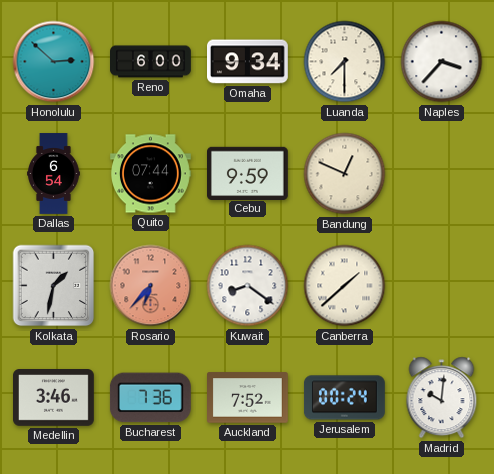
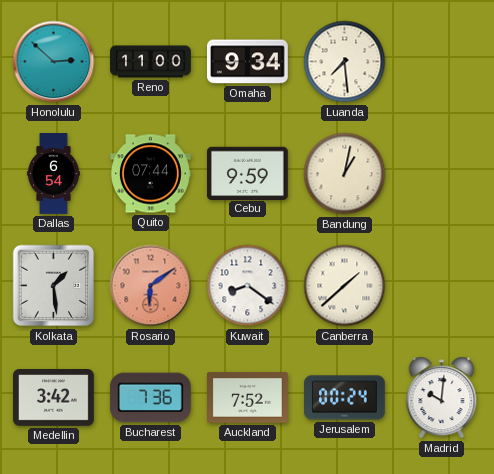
Reno: 6:00 -> 11:00
Luanda: 7:30 -> 7:29
Naples: 3:37 -> none
Bandung: 12:49 -> 1:02
Kolkata: 1:32 -> 1:29
Rosario: 6:37 -> 6:09
Medellin: 3:46 -> 3:42
